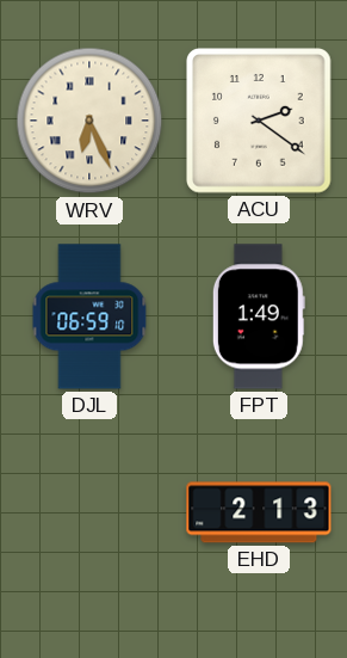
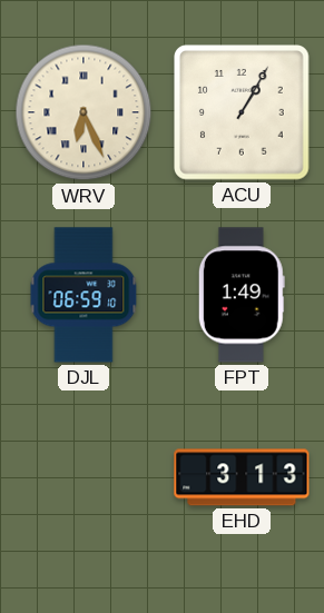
ACU: 2:21 -> 1:05
EHD: 2:13 -> 3:13
